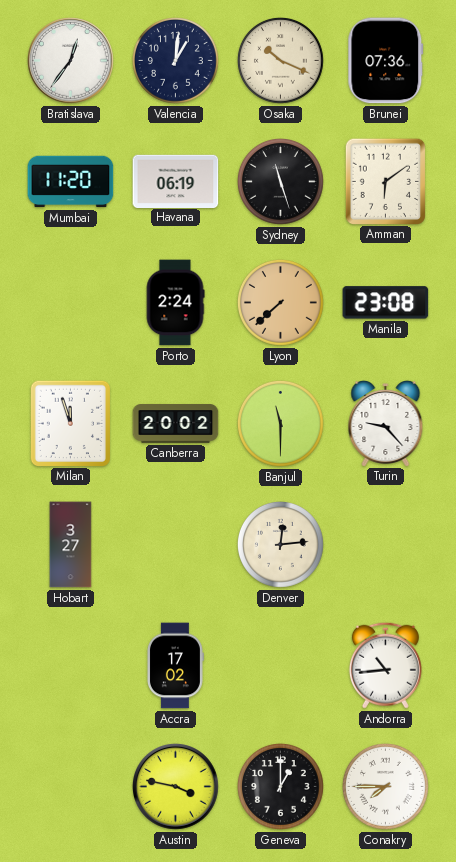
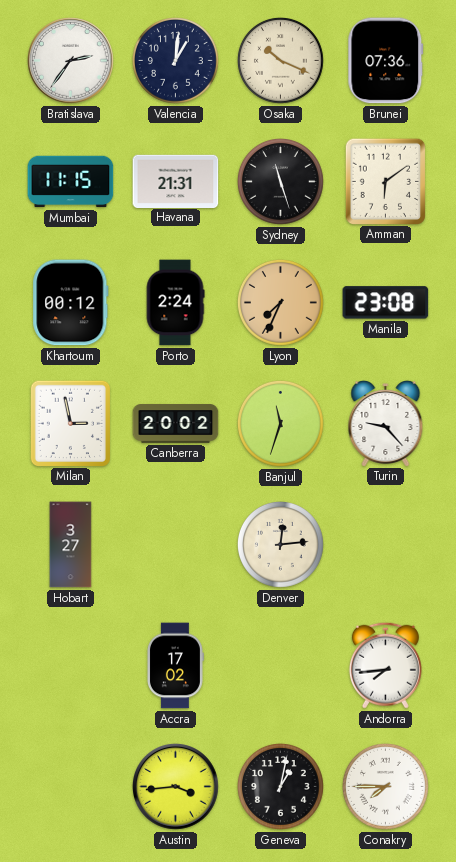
Bratislava: 12:36 -> 2:36
Mumbai: 11:20 -> 11:15
Havana: 06:19 -> 21:31
Khartoum: none -> 00:12
Lyon: 7:38 -> 7:34
Milan: 11:57 -> 2:58
Banjul: 11:30 -> 11:33
Andorra: 10:44 -> 7:44
Austin: 3:47 -> 3:44
Geneva: 1:00 -> 1:02
